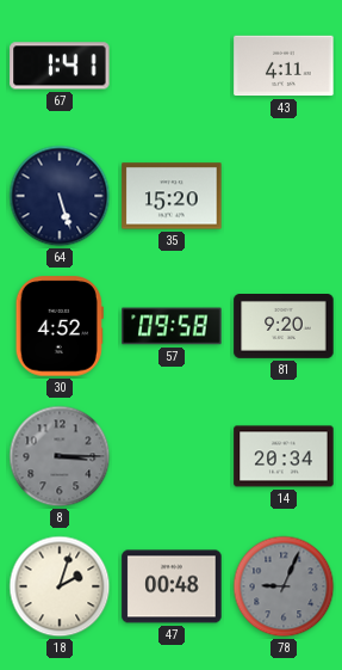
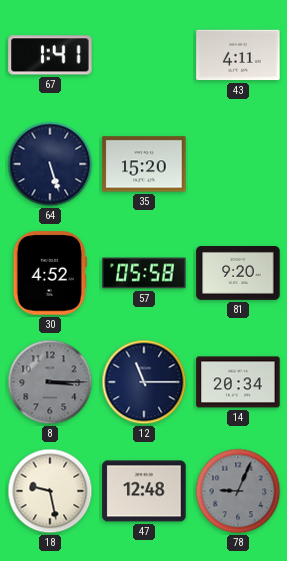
57: 09:58 -> 05:58
12: none -> 11:15
18: 2:03 -> 9:28
47: 00:48 -> 12:48
